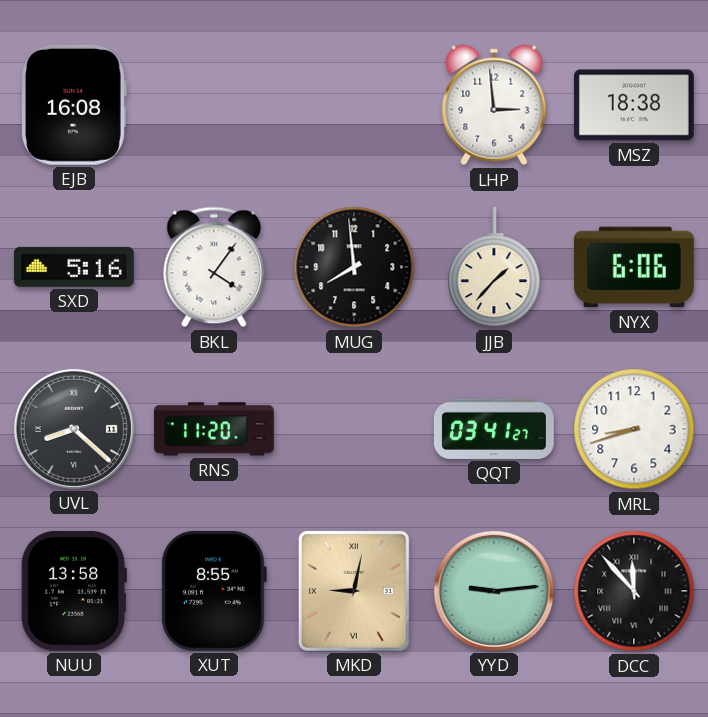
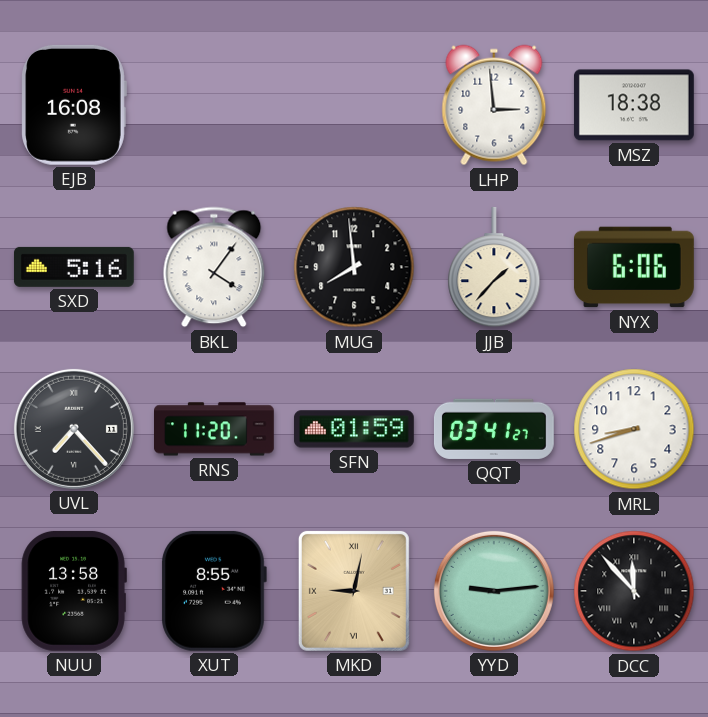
UVL: 8:22 -> 7:23
SFN: none -> 01:59
